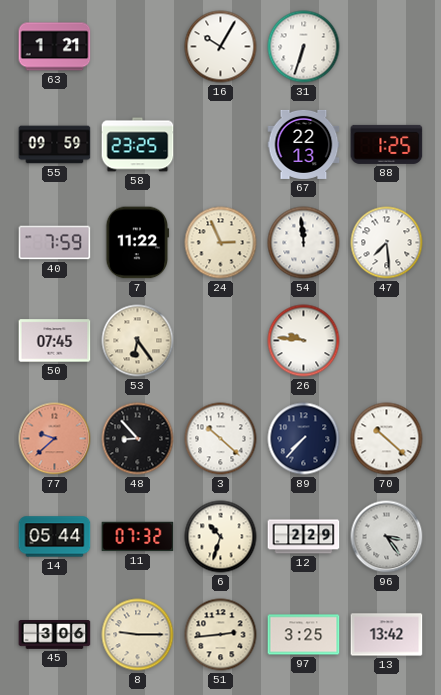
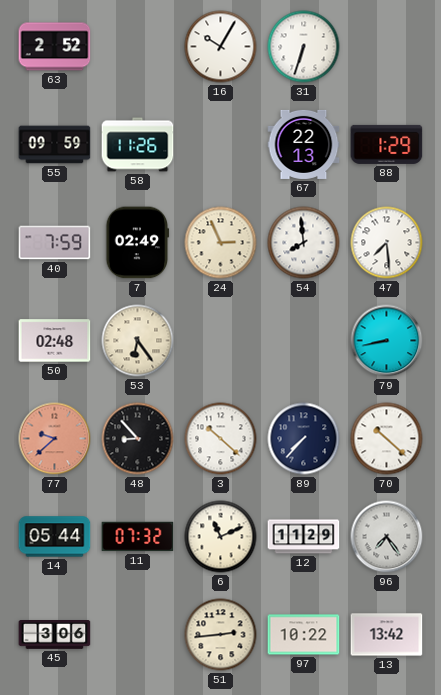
63: 1:21 -> 2:52
58: 23:25 -> 11:26
88: 1:25 -> 1:29
7: 11:22 -> 02:49
54: 11:59 -> 7:59
50: 07:45 -> 02:48
26: 9:46 -> none
79: none -> 8:43
6: 10:33 -> 11:11
12: 2:29 -> 11:29
96: 3:24 -> 7:24
8: 9:15 -> none
97: 3:25 -> 10:22
